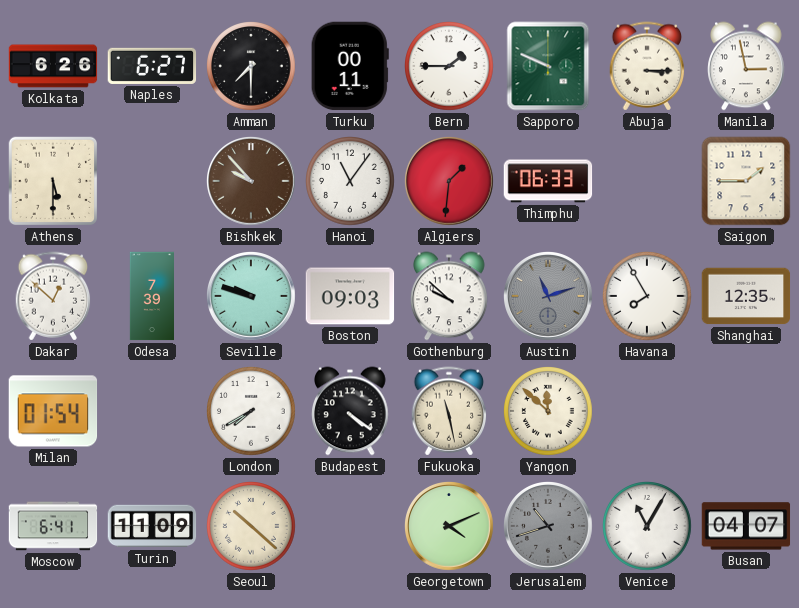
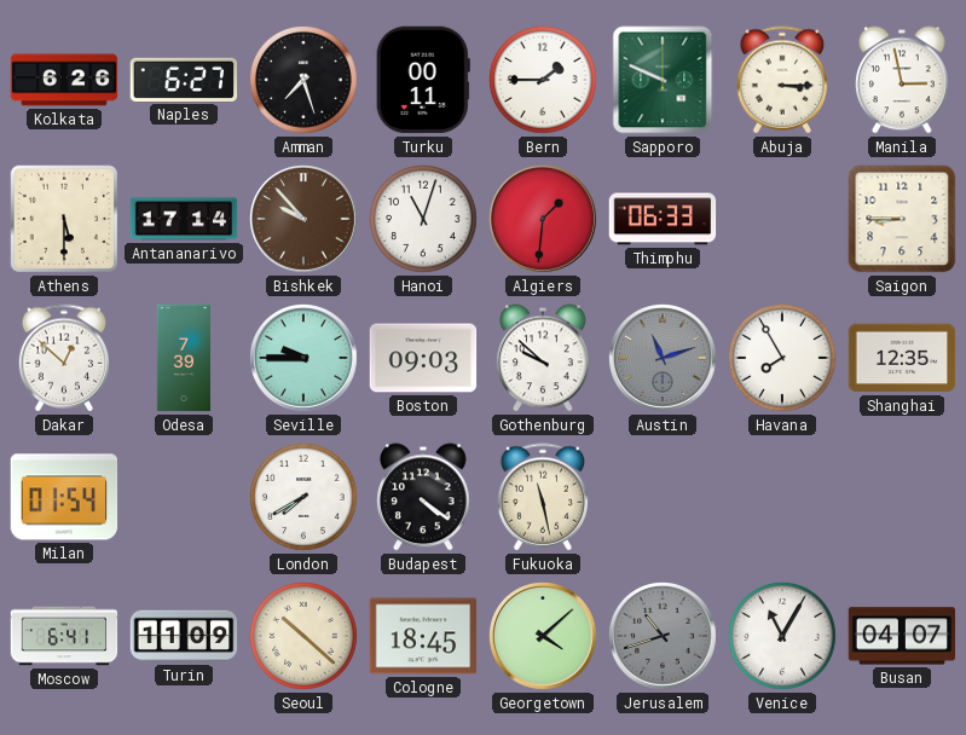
Amman: 7:30 -> 7:27
Antananarivo: none -> 17:14
Hanoi: 11:06 -> 11:03
Saigon: 1:45 -> 8:45
Seville: 9:48 -> 9:45
Yangon: 11:52 -> none
Cologne: none -> 18:45
Georgetown: 4:11 -> 4:08
